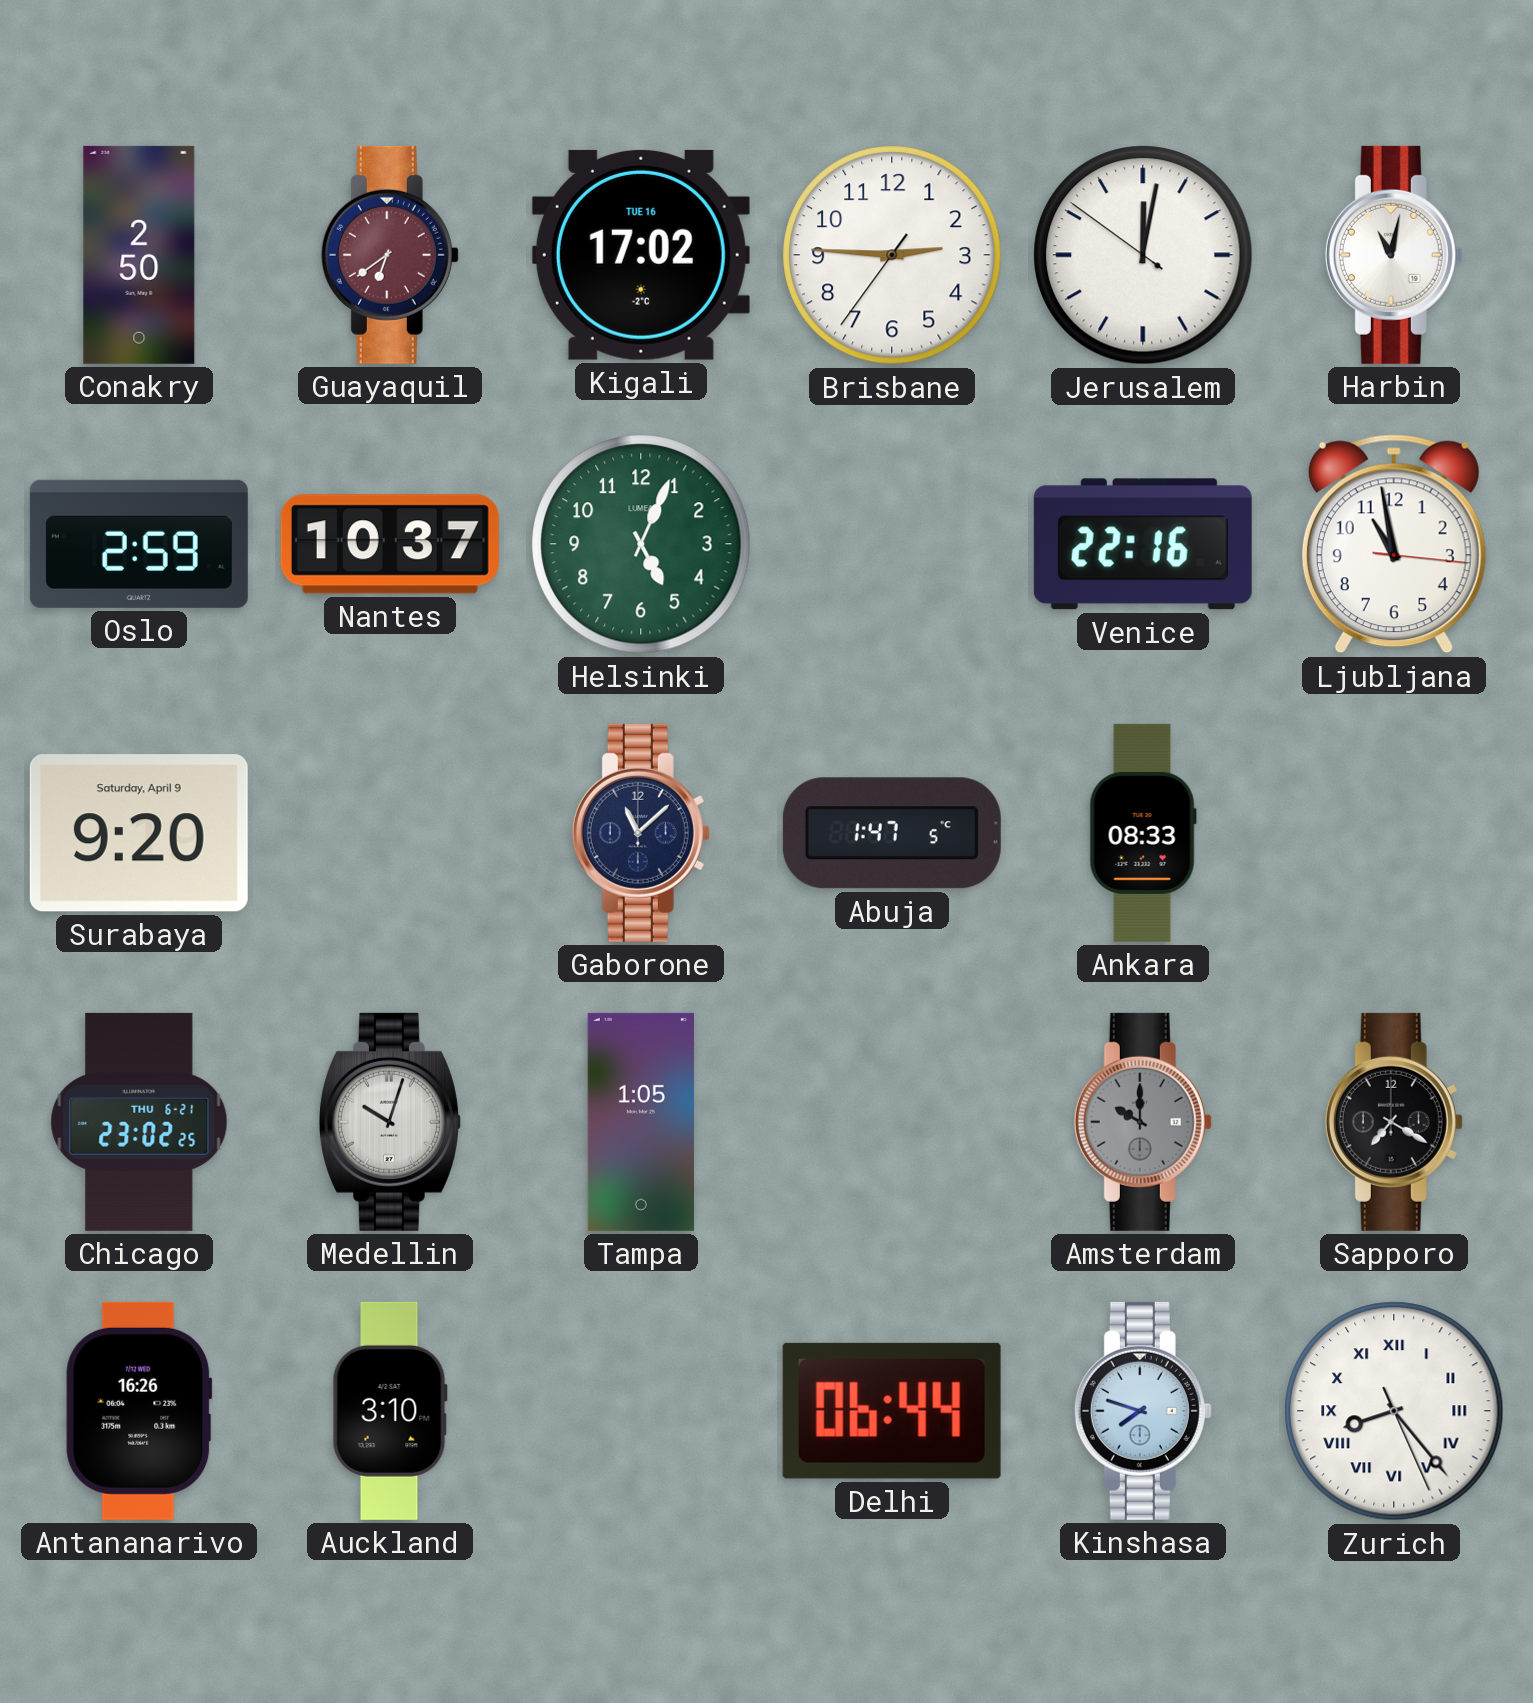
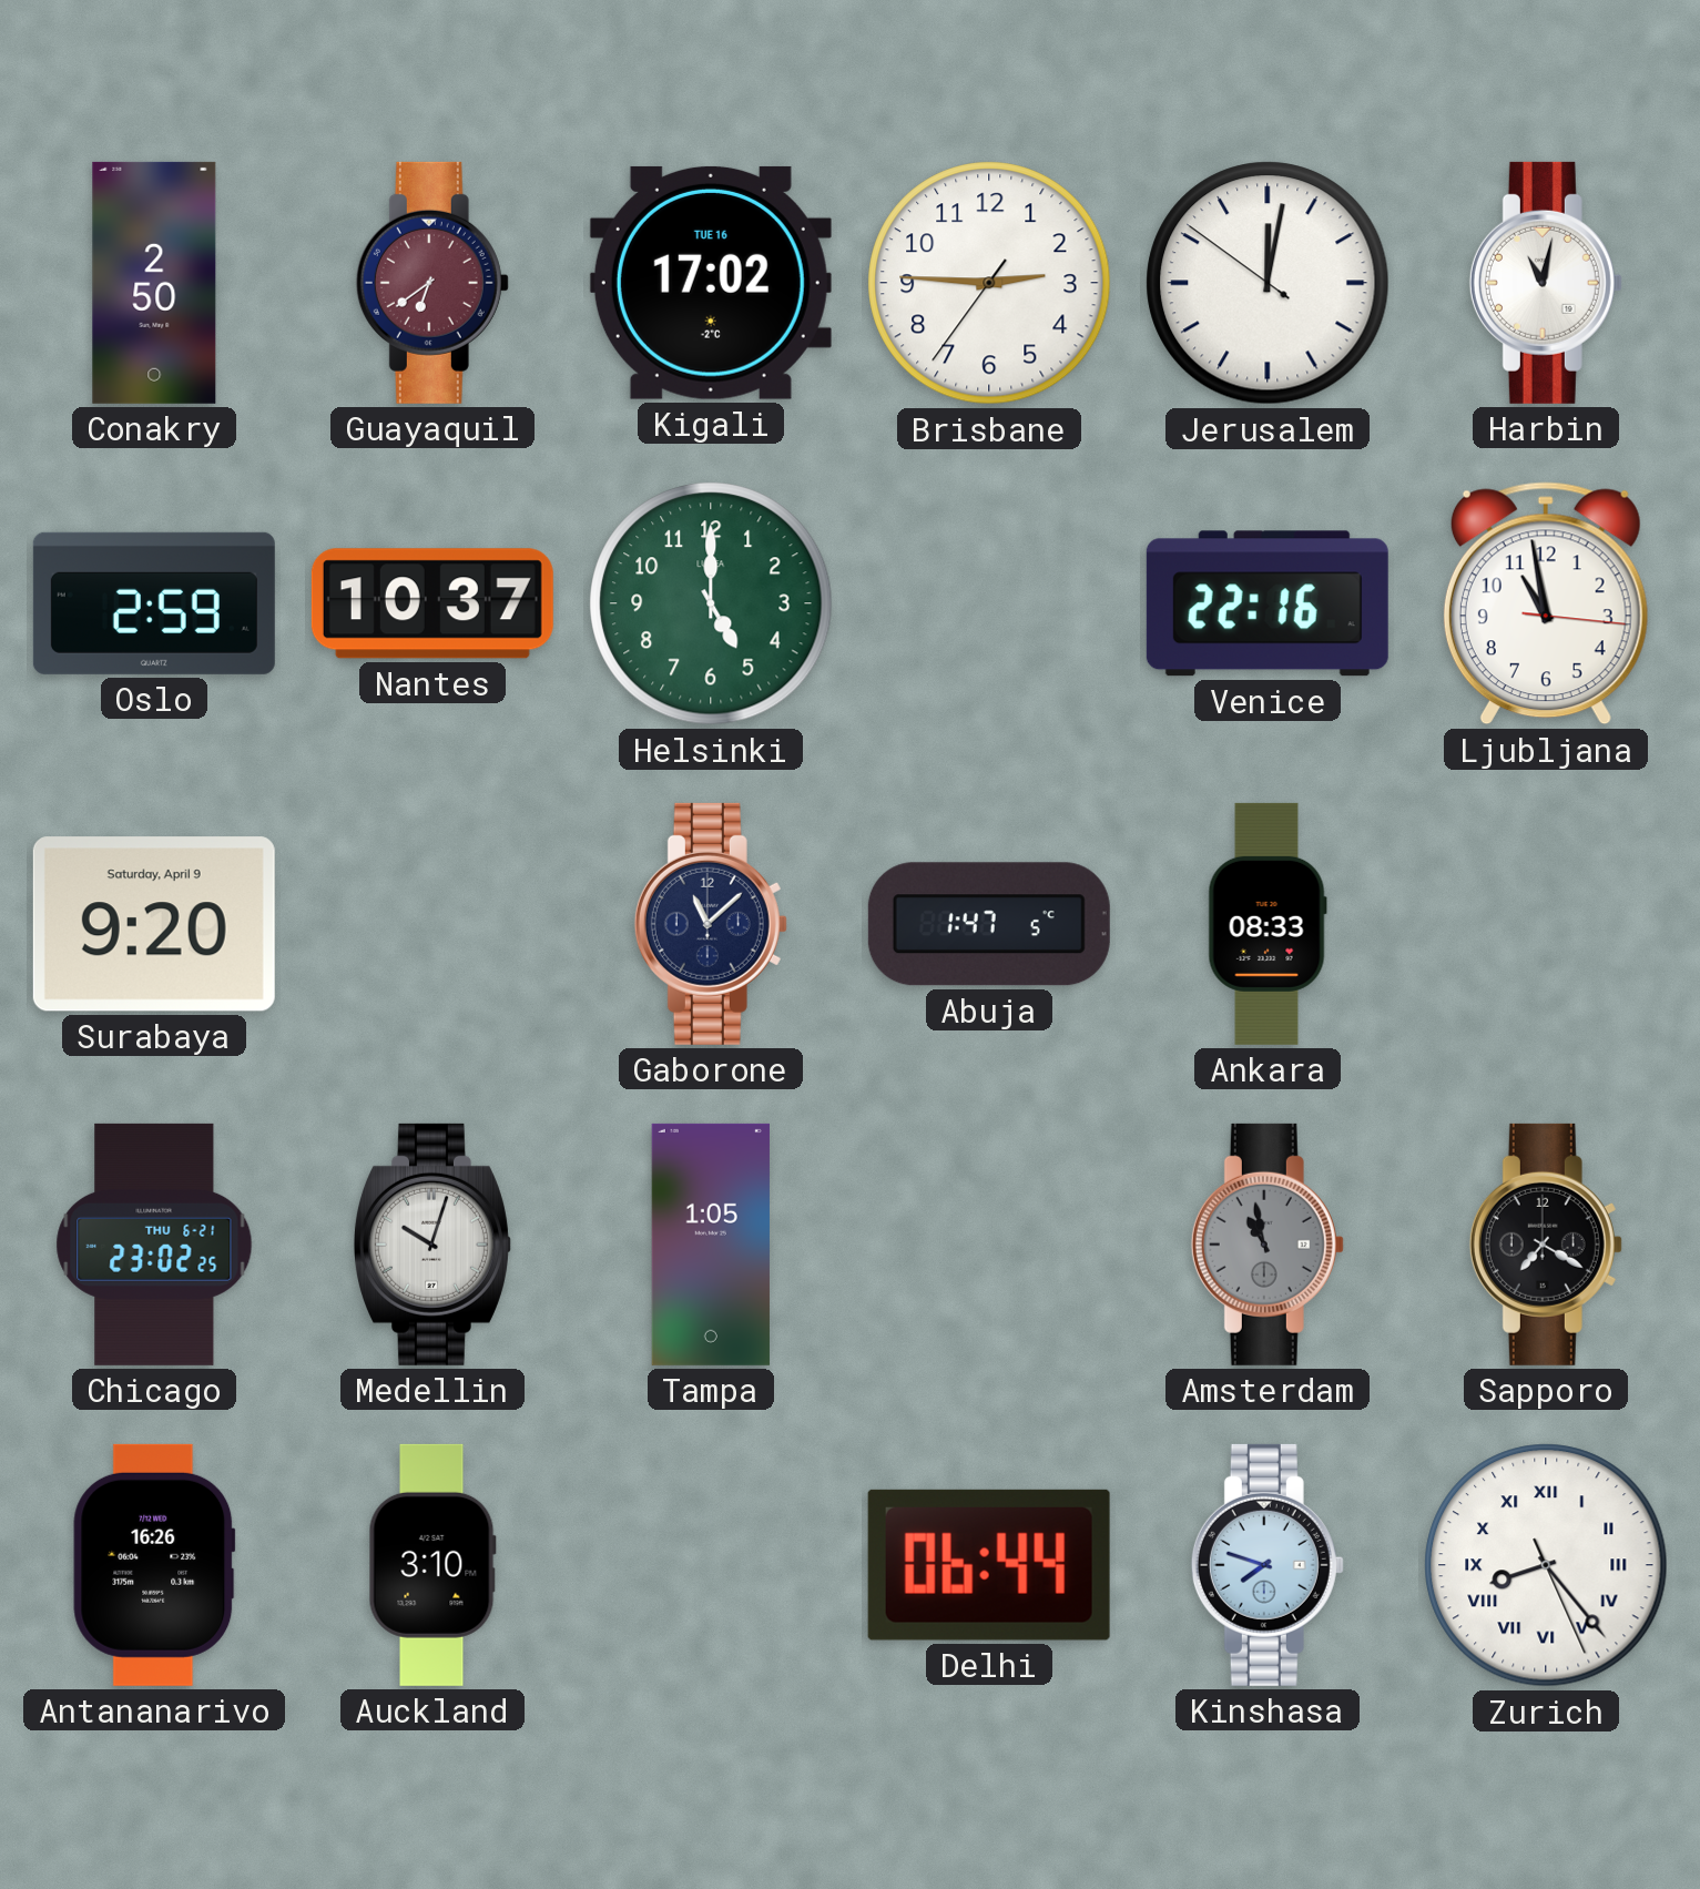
Helsinki: 5:04 -> 5:00
Amsterdam: 10:00 -> 10:58
